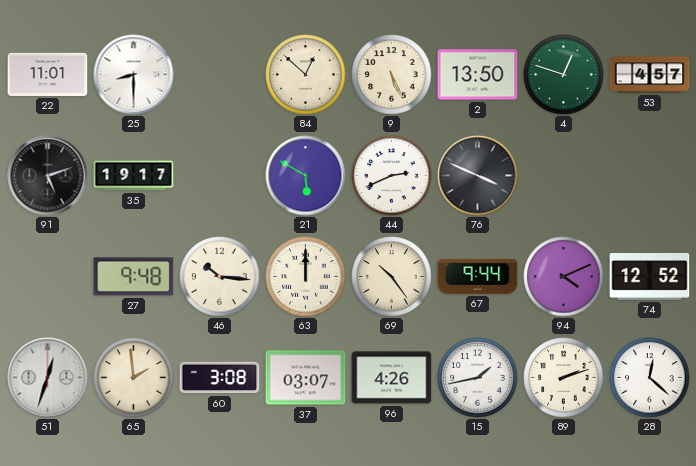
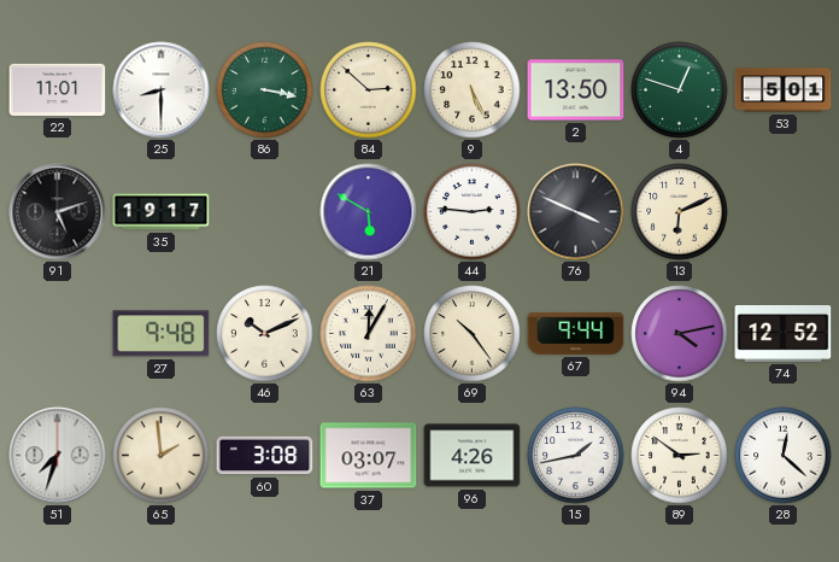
86: none -> 3:17
84: 12:52 -> 2:52
53: 4:57 -> 5:01
44: 2:41 -> 2:46
13: none -> 6:11
46: 10:16 -> 10:11
63: 12:00 -> 12:05
94: 4:11 -> 4:13
51: 12:33 -> 7:33
89: 2:12 -> 2:51
